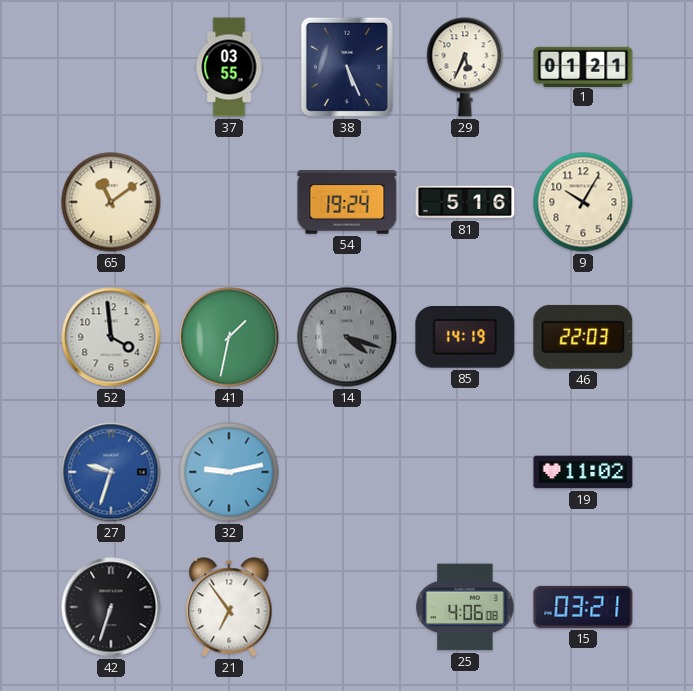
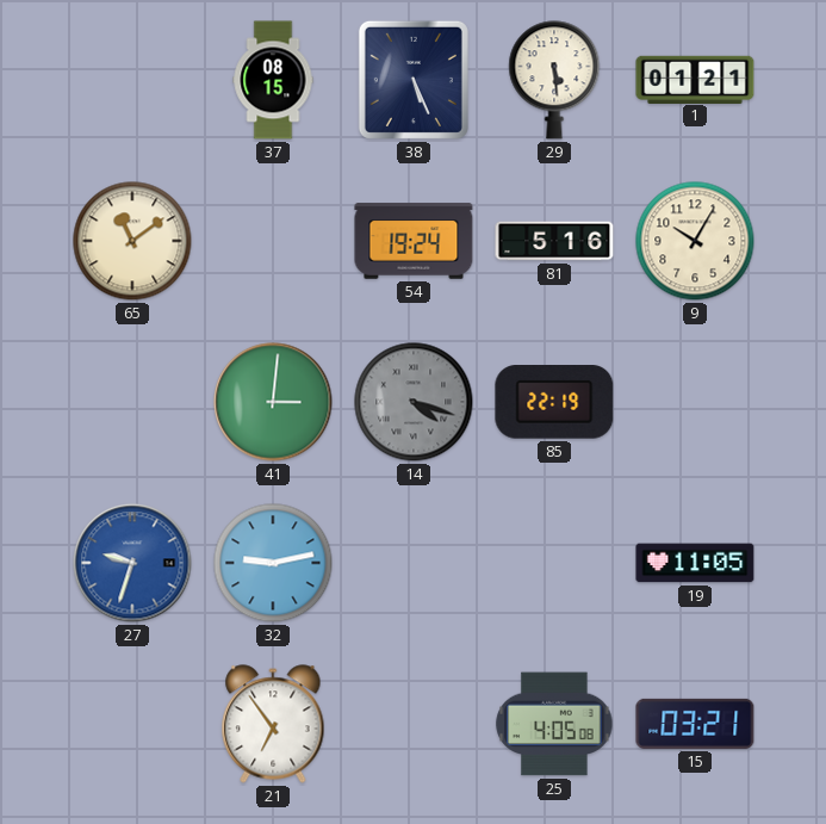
37: 03:55 -> 08:15
29: 5:34 -> 5:29
52: 3:59 -> none
41: 1:32 -> 3:01
85: 14:19 -> 22:19
46: 22:03 -> none
19: 11:02 -> 11:05
42: 6:33 -> none
25: 4:06 -> 4:05
